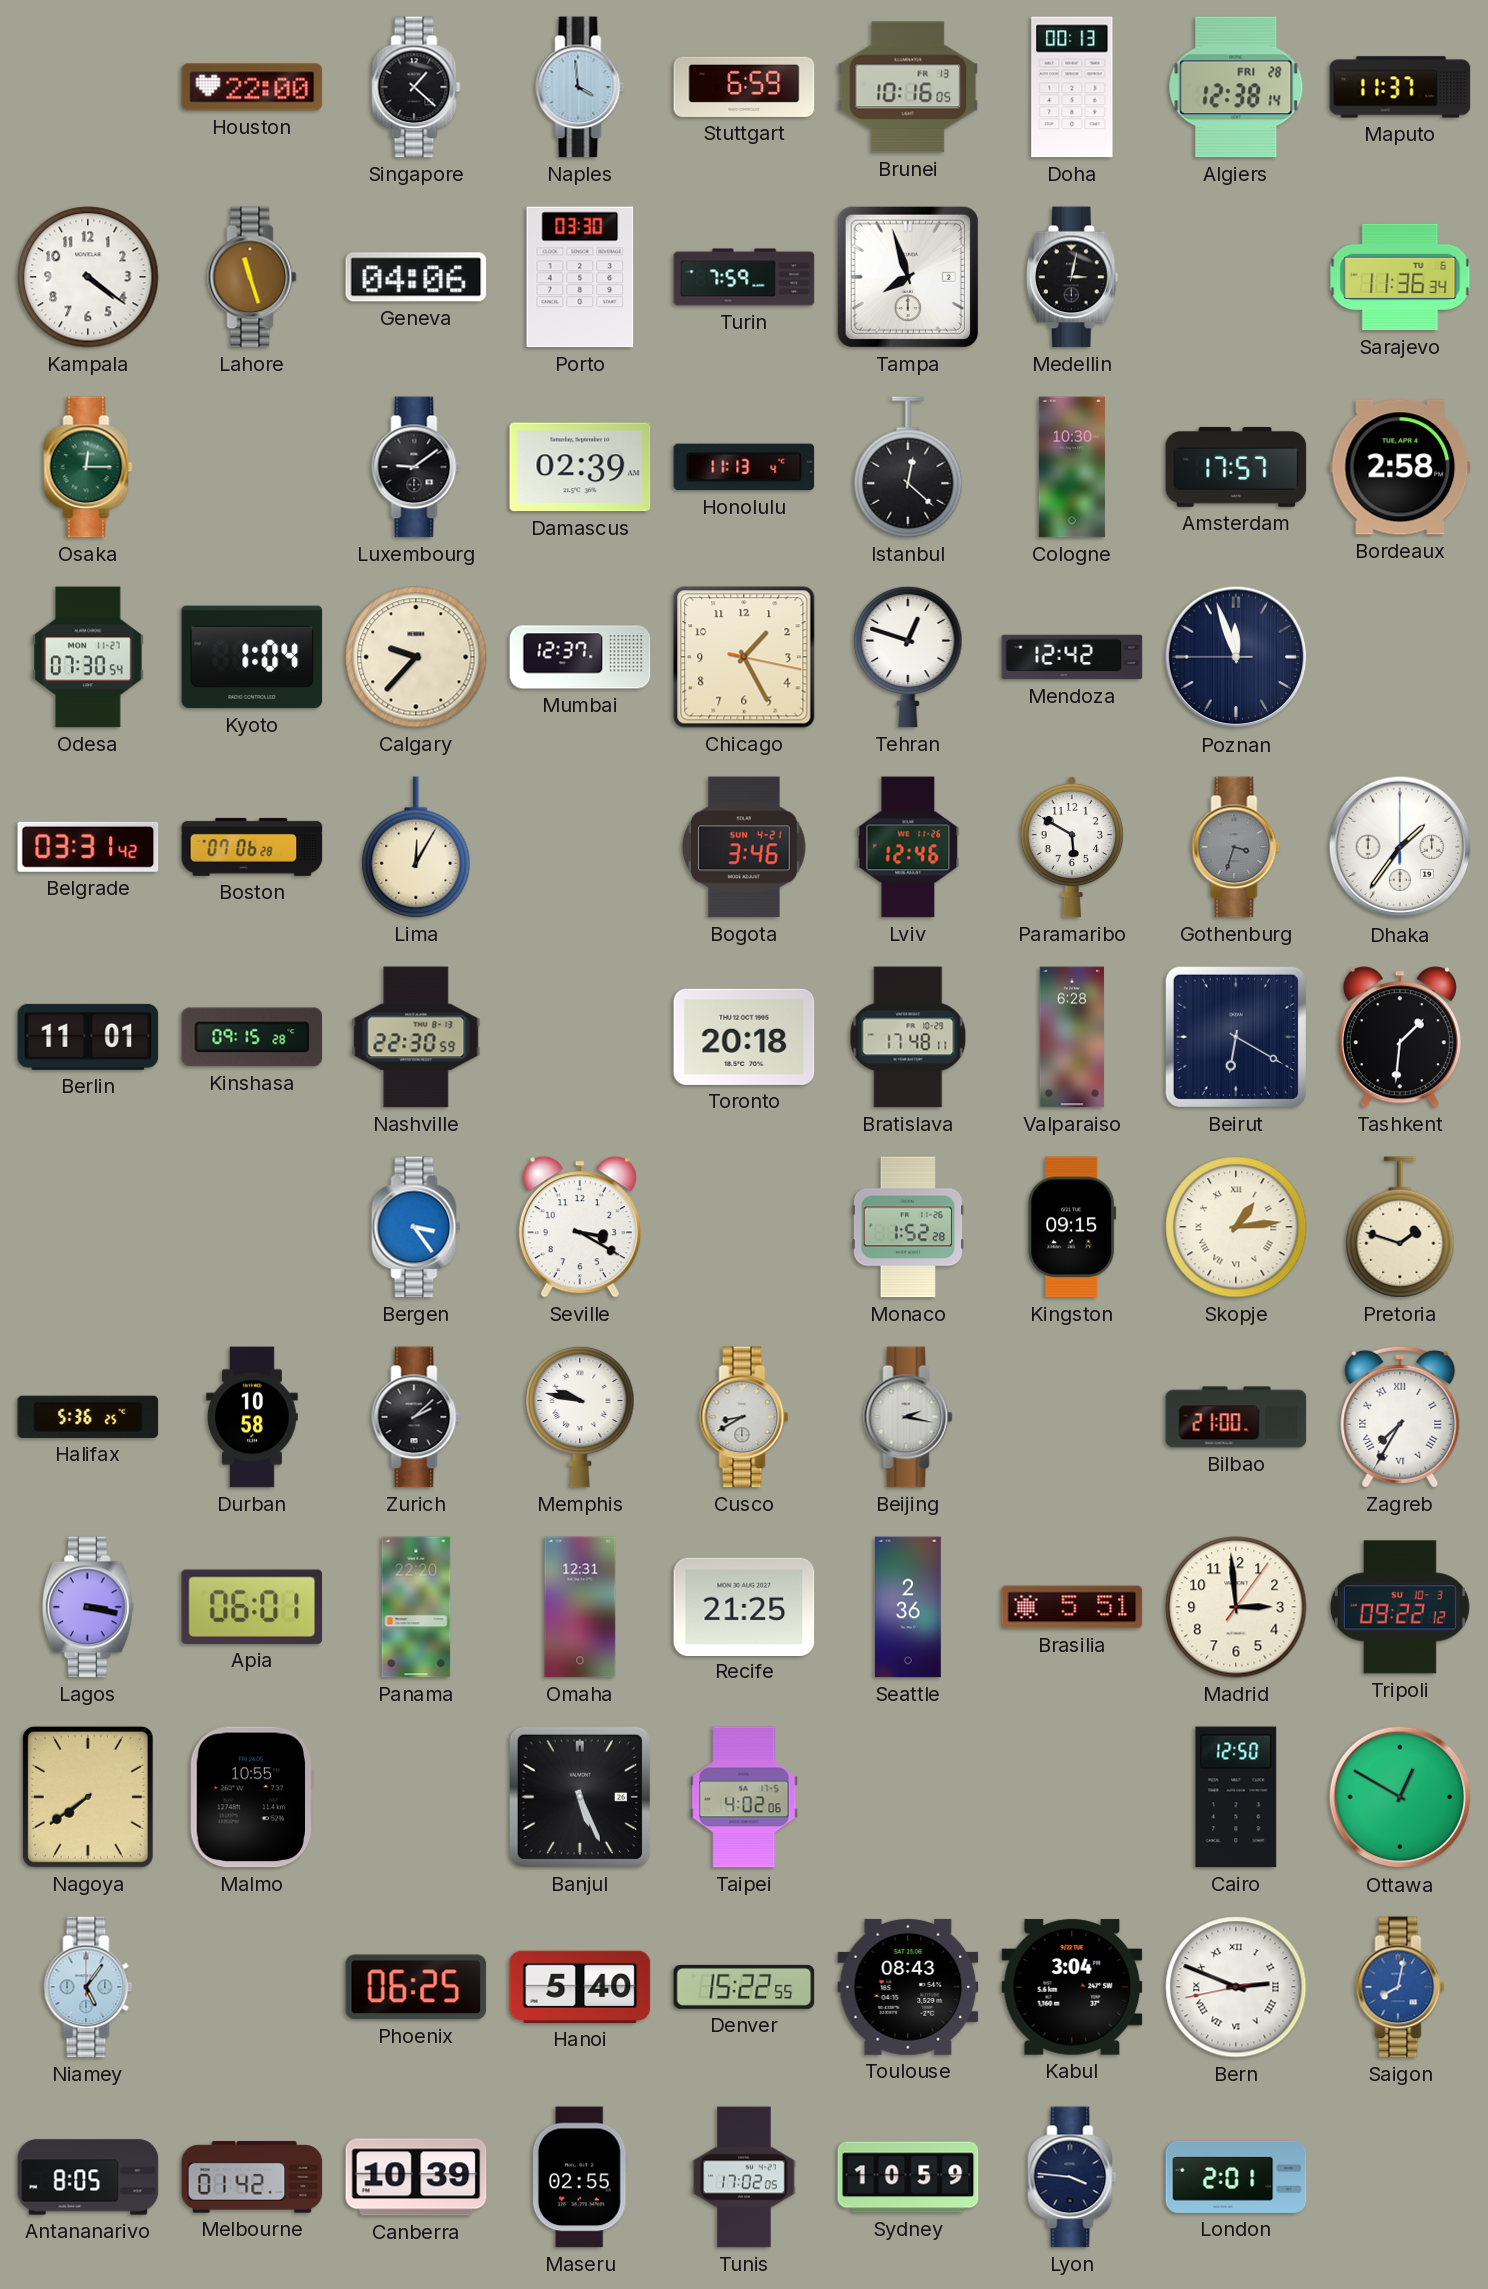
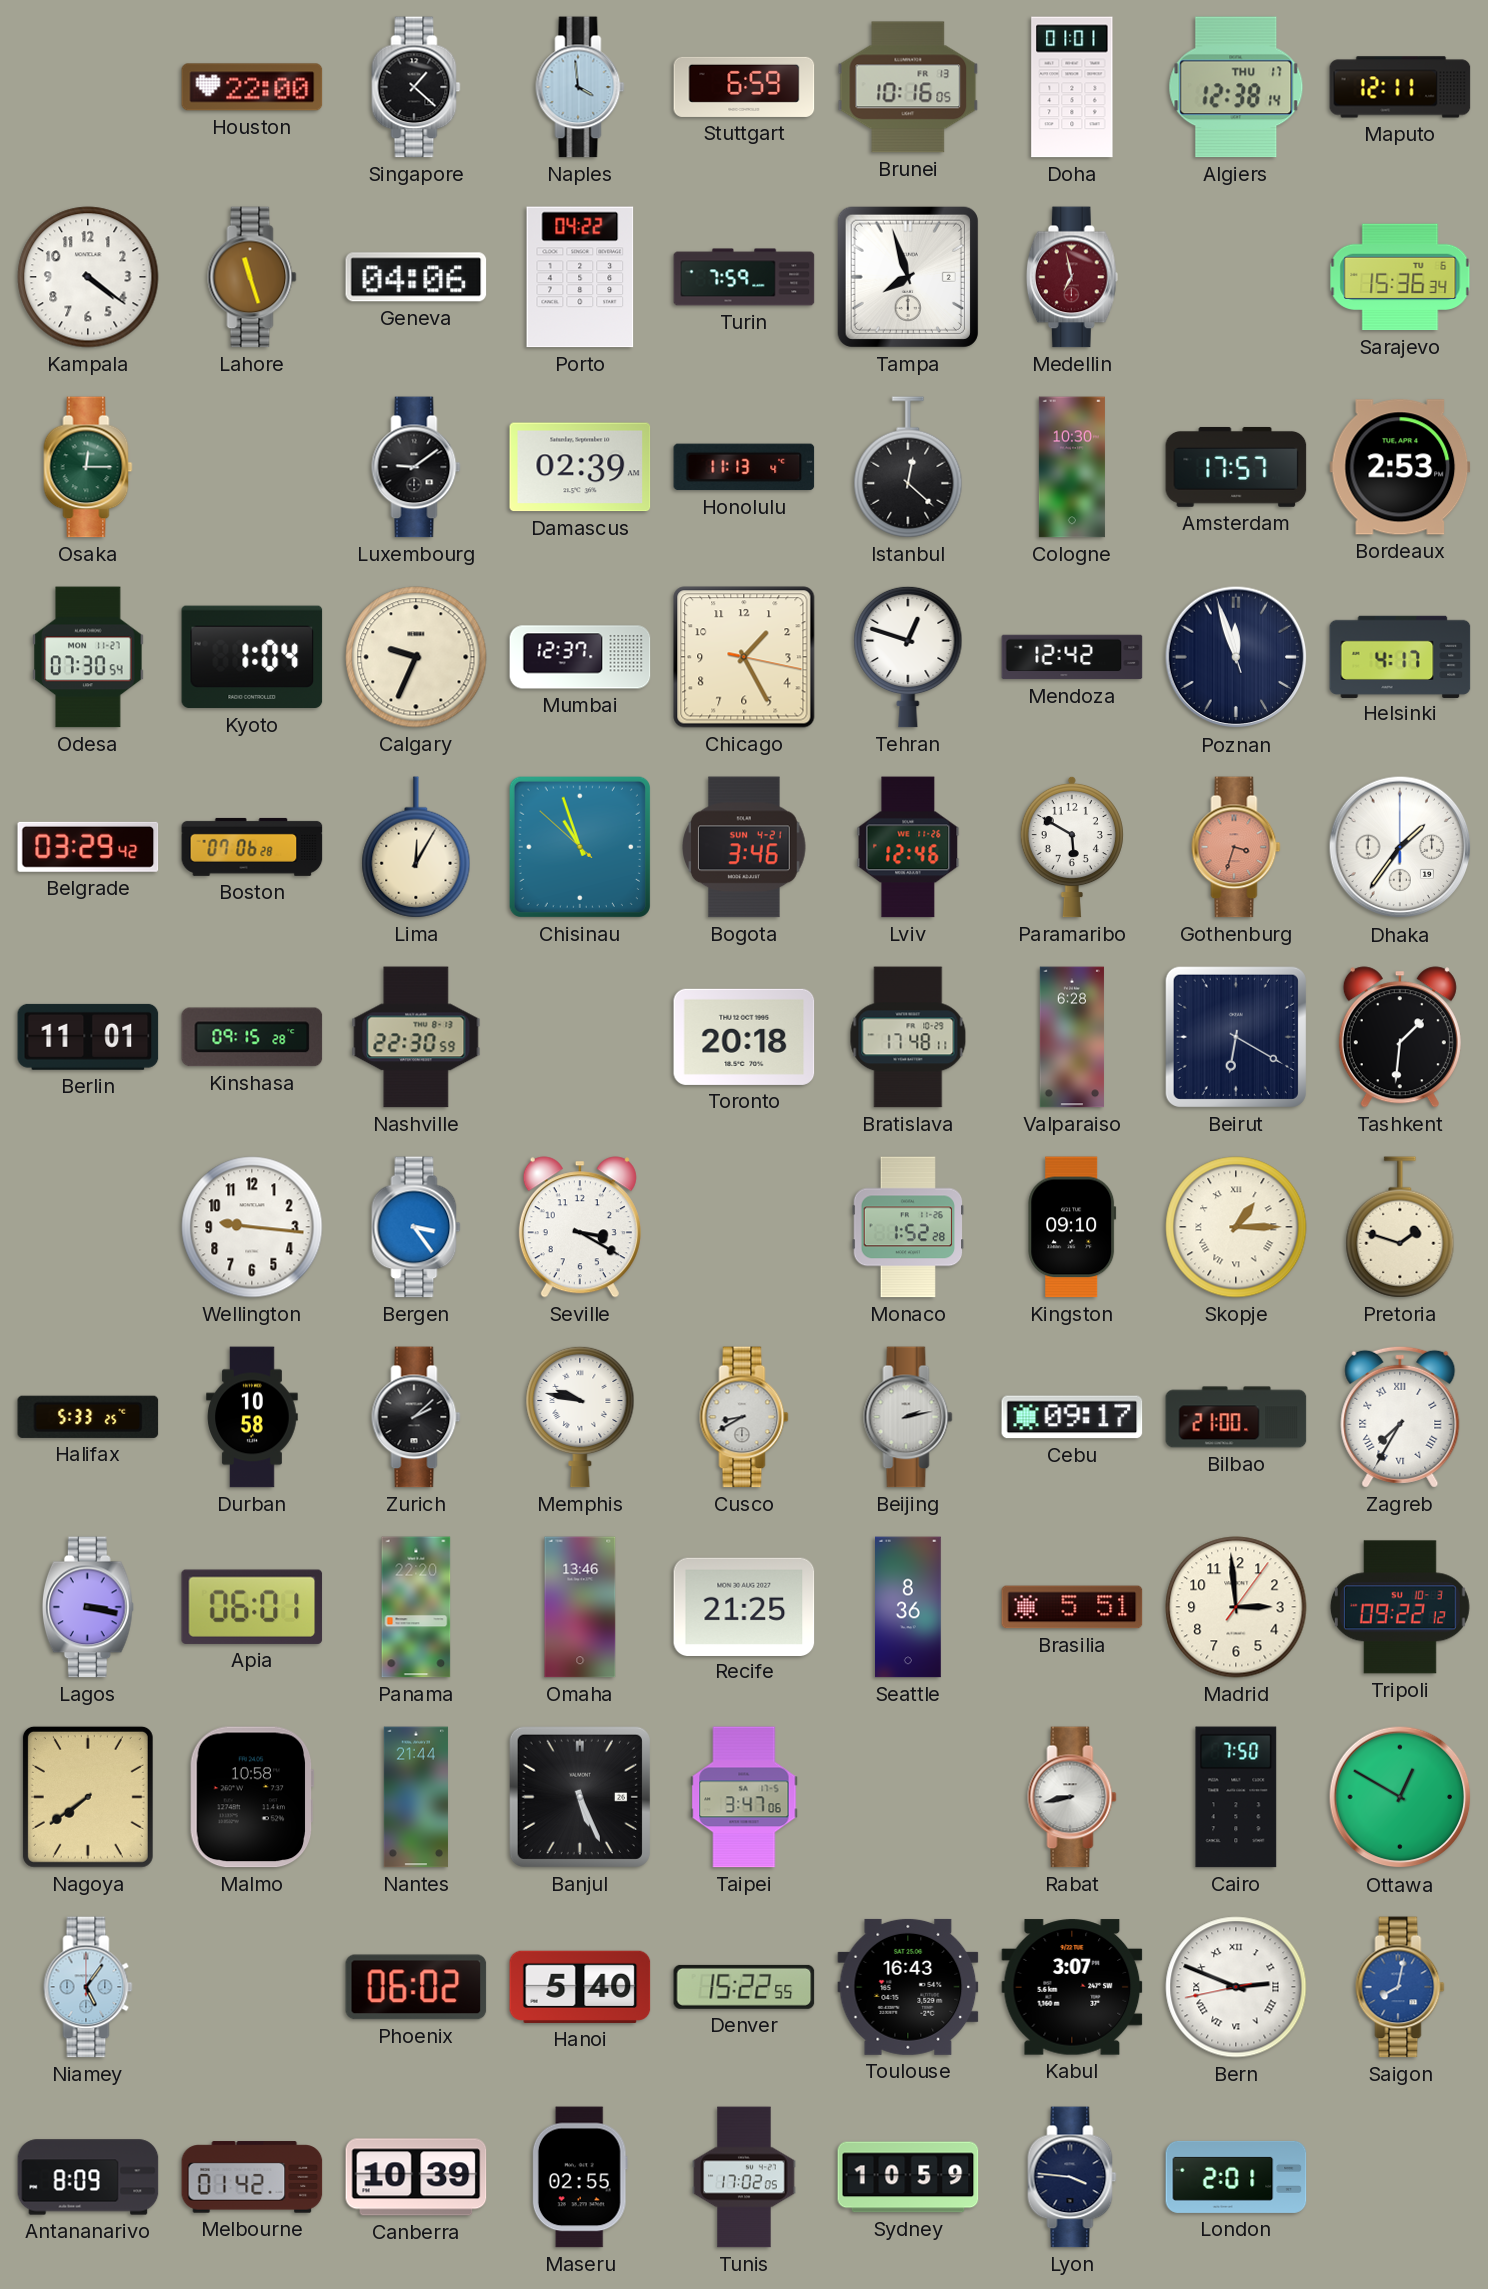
Doha: 00:13 -> 01:01
Algiers date: FRI 28 -> THU 17
Maputo: 11:37 -> 12:11
Porto: 03:30 -> 04:22
Medellin: 3:02 -> 6:58
Medellin dial: black -> burgundy
Sarajevo: 11:36 -> 15:36
Bordeaux: 2:58 -> 2:53
Calgary: 9:37 -> 9:34
Poznan: 11:56:45 -> 11:56:57
Helsinki: none -> 4:17
Belgrade: 03:31 -> 03:29
Chisinau: none -> 10:56
Gothenburg dial: grey -> salmon
Wellington: none -> 9:16
Kingston: 09:15 -> 09:10
Skopje: 1:14 -> 1:15
Halifax: 5:36 -> 5:33
Beijing: 2:17 -> 2:13
Cebu: none -> 09:17
Omaha: 12:31 -> 13:46
Seattle: 2:36 -> 8:36
Malmo: 10:55 -> 10:58
Nantes: none -> 21:44
Taipei: 4:02 -> 3:47
Rabat: none -> 8:43
Cairo: 12:50 -> 7:50
Phoenix: 06:25 -> 06:02
Toulouse: 08:43 -> 16:43
Kabul: 3:04 -> 3:07
Antananarivo: 8:05 -> 8:09
